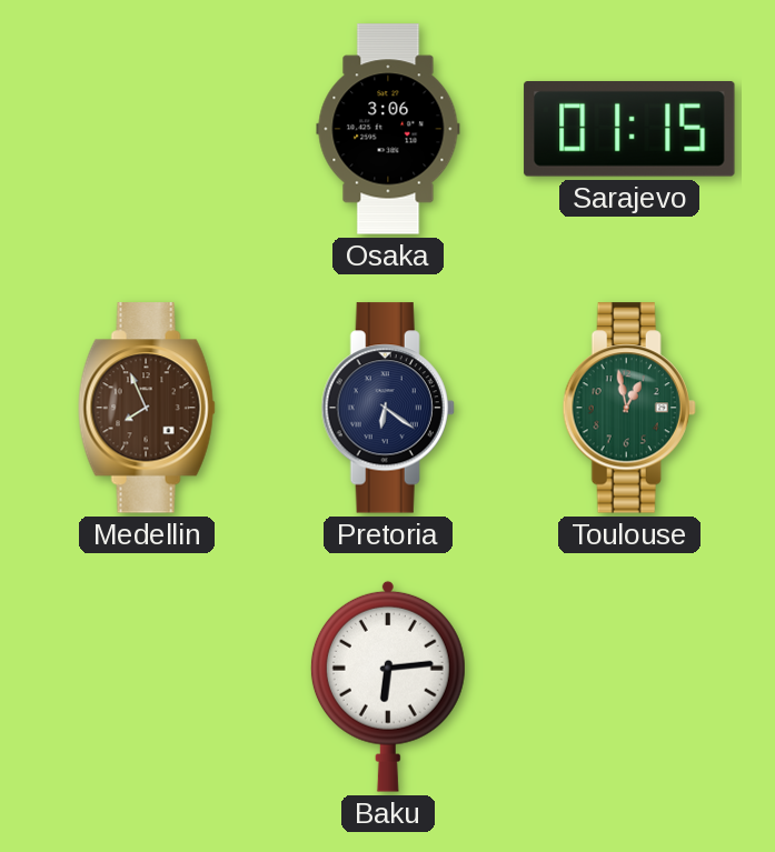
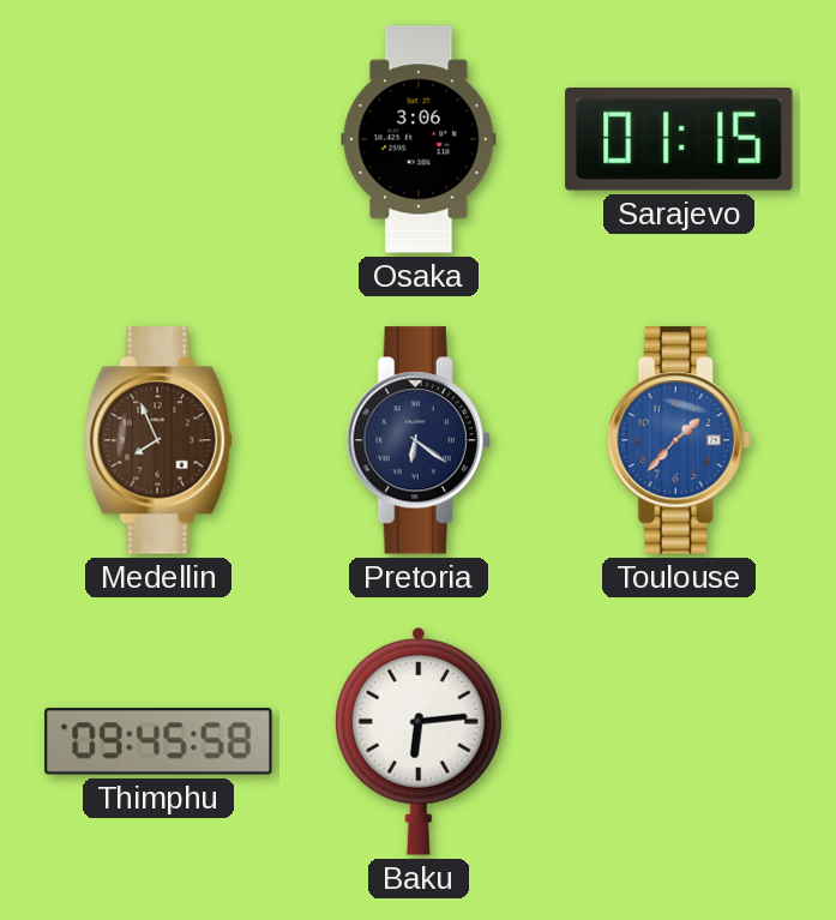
Toulouse: 12:58 -> 1:37
Toulouse dial: green -> blue
Thimphu: none -> 09:45
